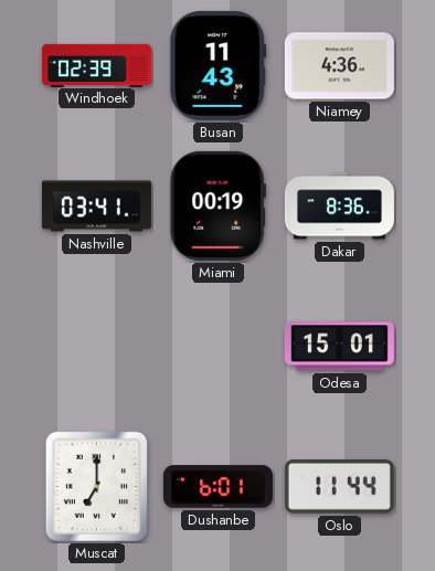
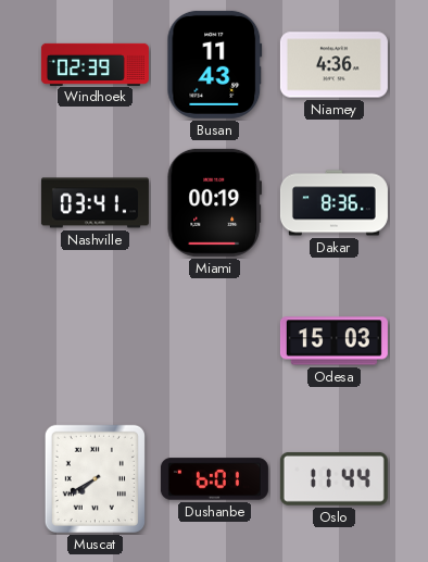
Odesa: 15:01 -> 15:03
Muscat: 7:00 -> 7:40
